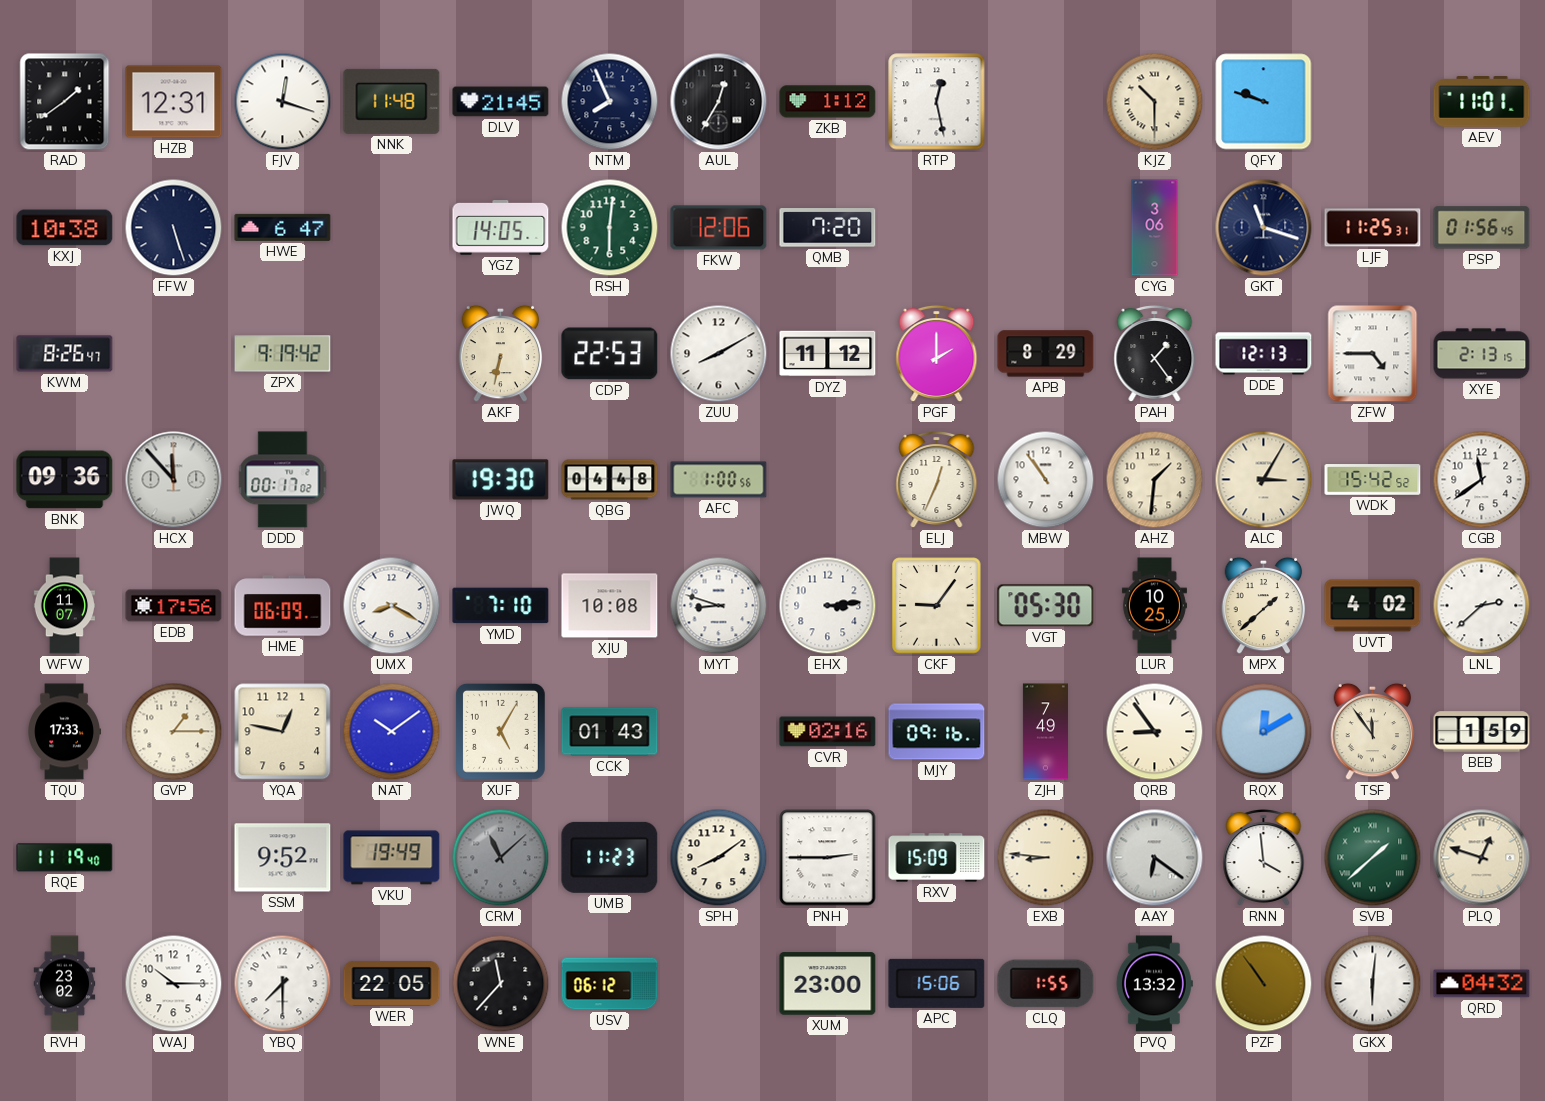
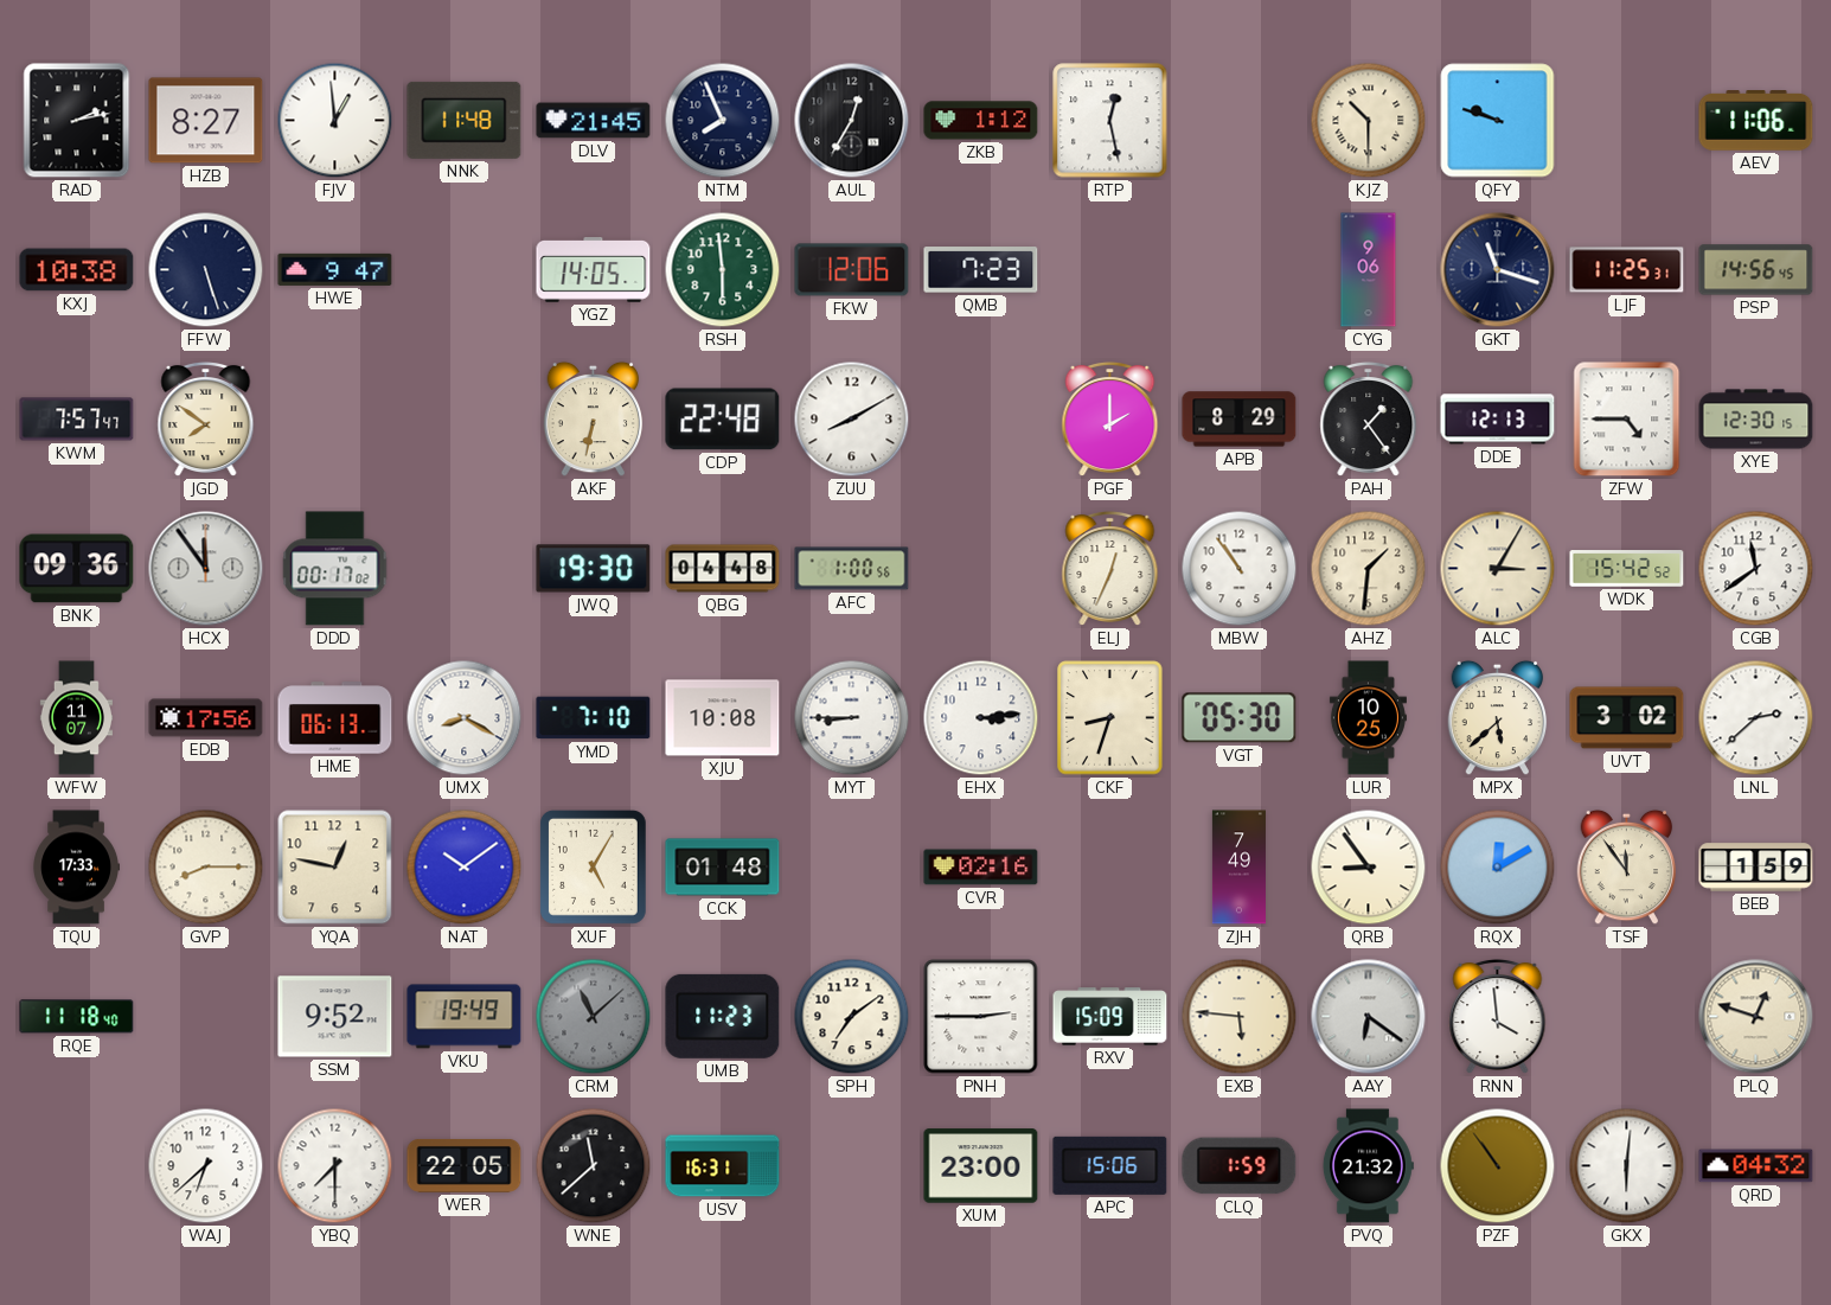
RAD: 1:39 -> 2:13
HZB: 12:31 -> 8:27
FJV: 12:18 -> 12:59
AEV: 11:01 -> 11:06
HWE: 6:47 -> 9:47
RSH: 6:01 -> 5:59
QMB: 7:20 -> 7:23
CYG: 3:06 -> 9:06
PSP: 01:56 -> 14:56
KWM: 8:26 -> 7:57
JGD: none -> 7:51
ZPX: 9:19 -> none
CDP: 22:53 -> 22:48
DYZ: 11:12 -> none
XYE: 2:13 -> 12:30
HCX: 11:53 -> 11:54
HME: 06:09 -> 06:13
MYT: 8:48 -> 8:45
CKF: 9:06 -> 8:33
MPX: 1:38 -> 5:38
UVT: 4:02 -> 3:02
GVP: 1:15 -> 8:15
CCK: 01:43 -> 01:48
MJY: 09:16 -> none
RQE: 11:19 -> 11:18
SPH: 8:09 -> 7:09
EXB: 8:46 -> 5:46
SVB: 1:38 -> none
RVH: 23:02 -> none
WAJ: 10:15 -> 6:38
WNE: 11:37 -> 11:38
USV: 06:12 -> 16:31
CLQ: 1:55 -> 1:59
PVQ: 13:32 -> 21:32
